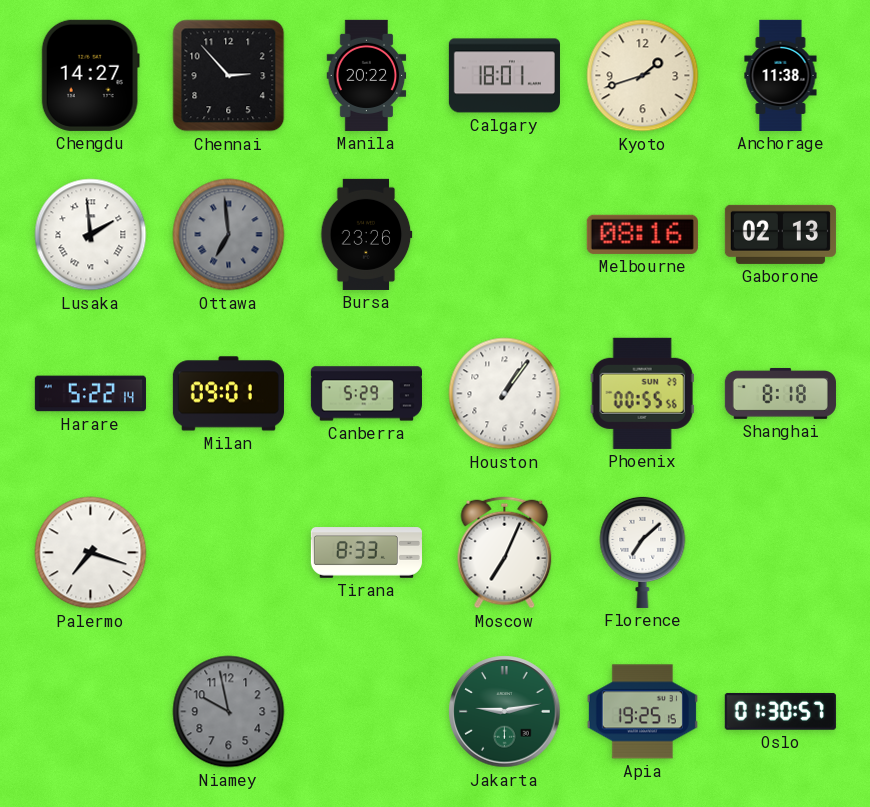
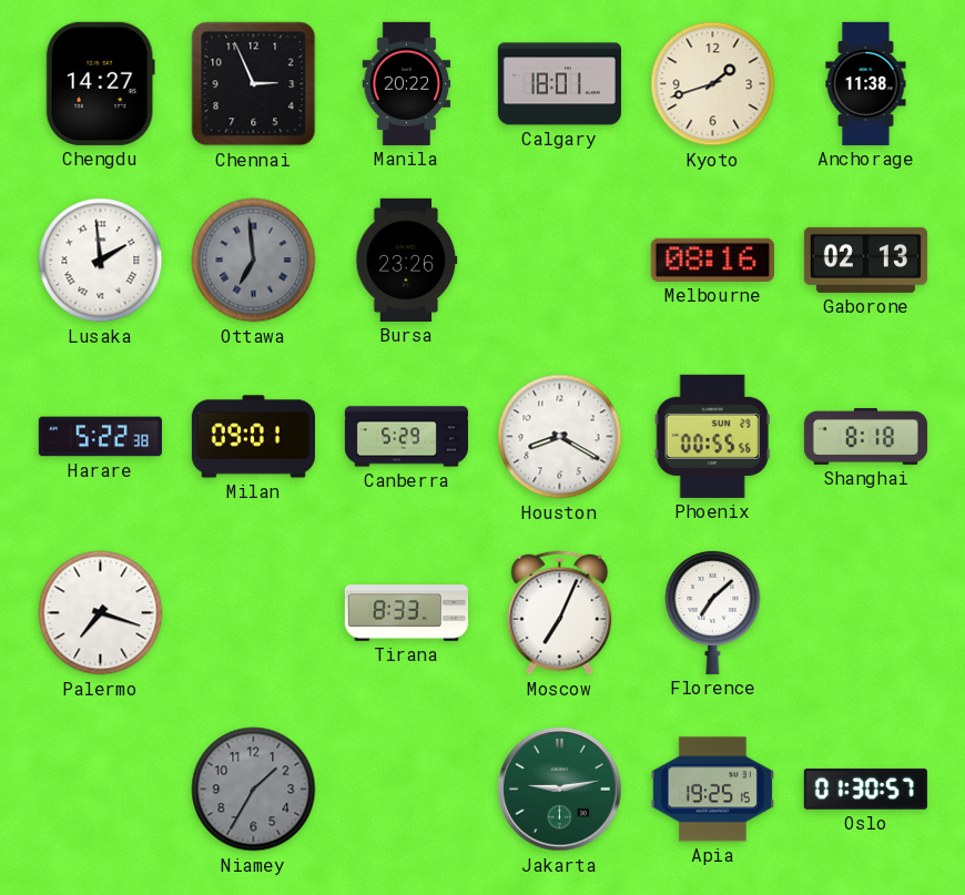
Chennai: 2:53 -> 2:56
Harare: 5:22:14 -> 5:22:38
Houston: 1:06 -> 8:20
Niamey: 9:58 -> 1:35
